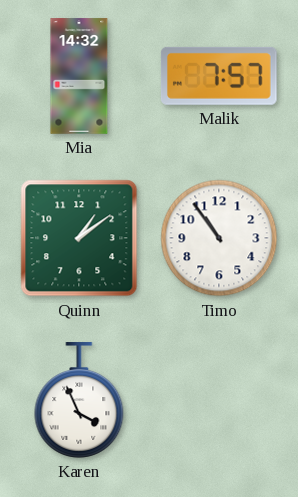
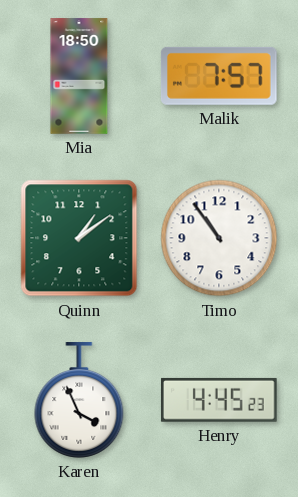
Mia: 14:32 -> 18:50
Henry: none -> 4:45
